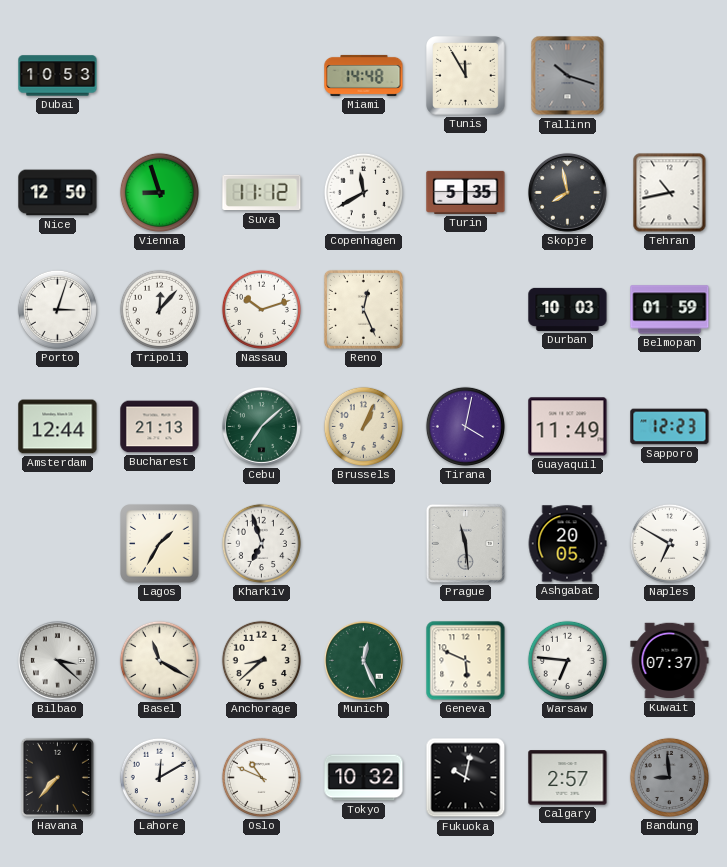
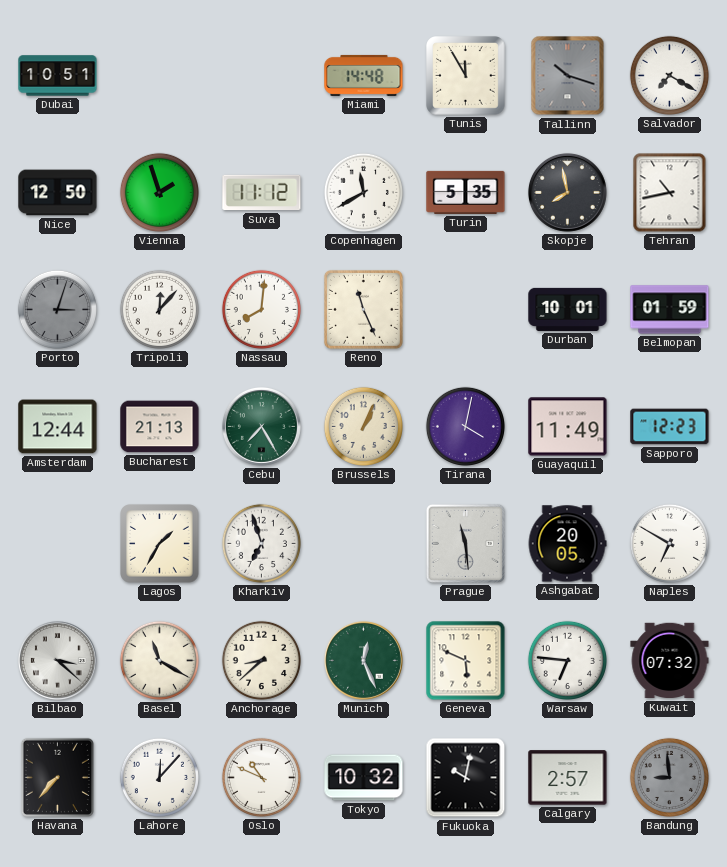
Dubai: 10:53 -> 10:51
Salvador: none -> 7:20
Vienna: 8:57 -> 1:57
Porto dial: white -> grey
Nassau: 10:12 -> 8:01
Reno: 12:26 -> 11:26
Durban: 10:03 -> 10:01
Cebu: 7:08 -> 7:25
Kuwait: 07:37 -> 07:32
Lahore: 12:10 -> 12:07
